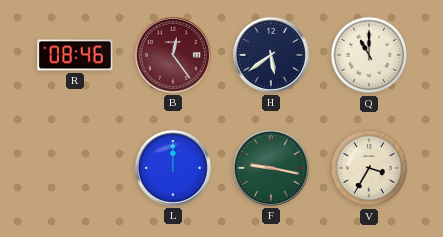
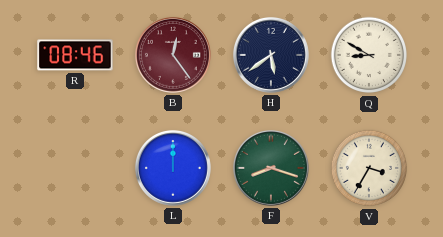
Q: 11:00 -> 8:50
F: 9:17 -> 8:18
